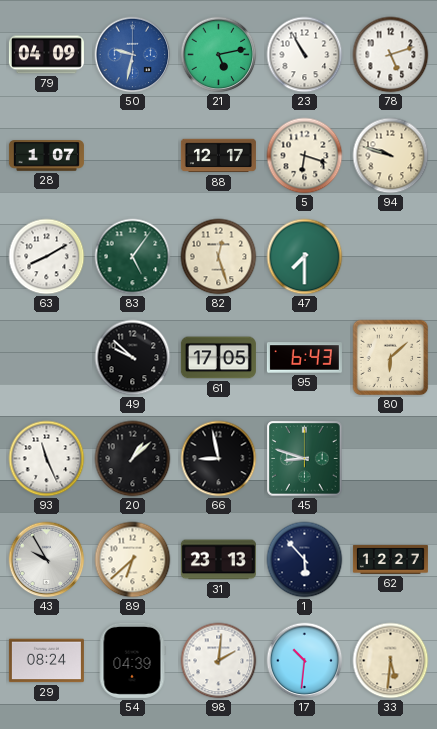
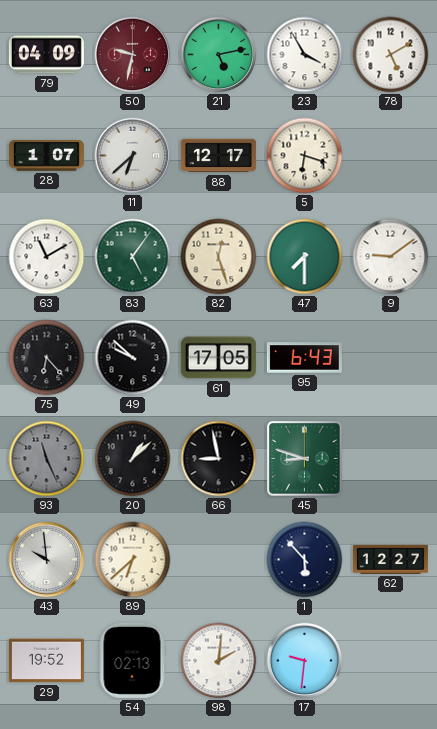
50 dial: blue -> burgundy
23: 10:55 -> 3:55
78: 5:12 -> 5:10
11: none -> 6:38
94: 9:48 -> none
63: 8:10 -> 11:10
9: none -> 9:09
75: none -> 6:23
80: 6:08 -> none
93 dial: white -> grey
43: 9:55 -> 9:59
31: 23:13 -> none
29: 08:24 -> 19:52
54: 04:39 -> 02:13
17: 10:31 -> 9:31
33: 5:31 -> none
